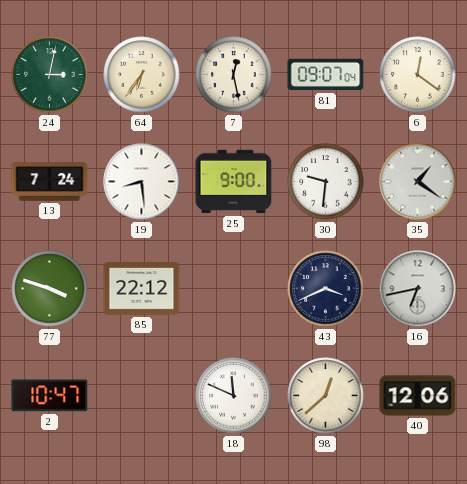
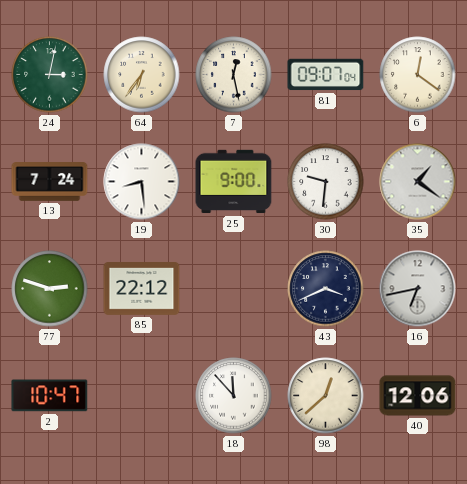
77: 3:48 -> 2:48
18: 11:49 -> 11:53
